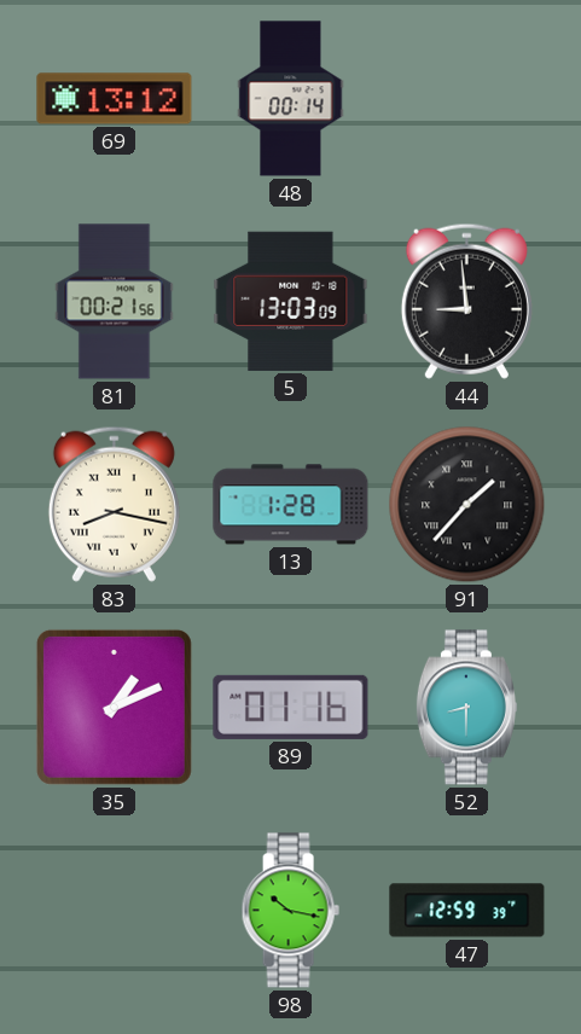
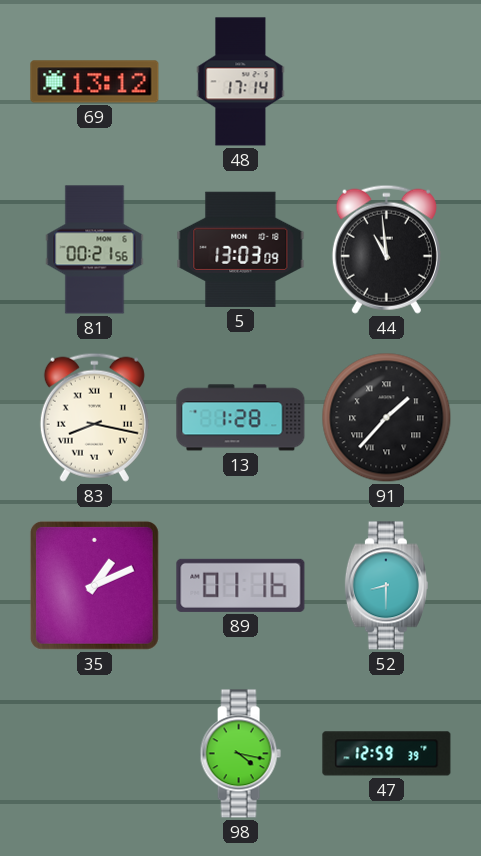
48: 00:14 -> 17:14
44: 8:59 -> 10:59
98: 10:17 -> 4:17
